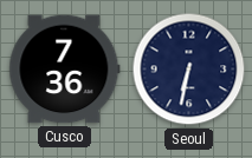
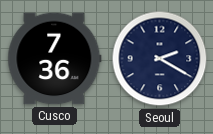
Seoul: 6:32 -> 2:20
